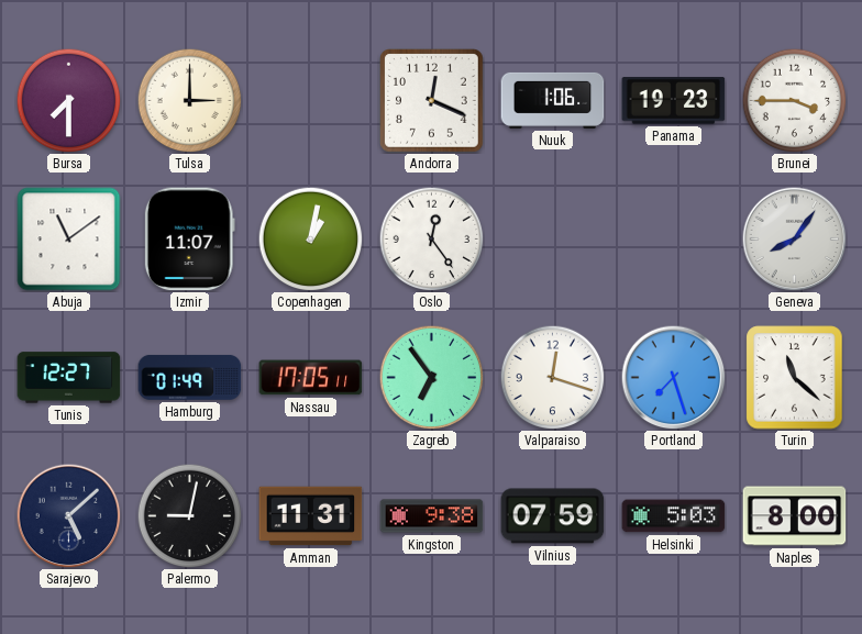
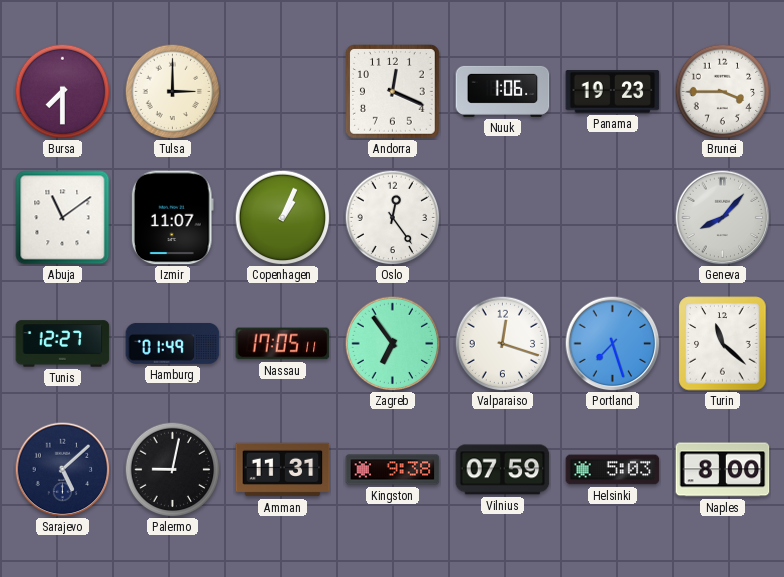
Copenhagen: 1:02 -> 1:04
Geneva: 8:06 -> 8:07
